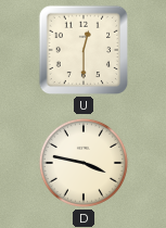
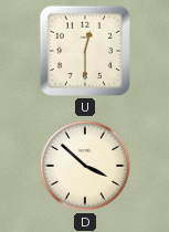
D: 3:47 -> 3:52
